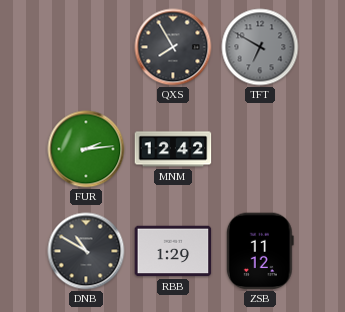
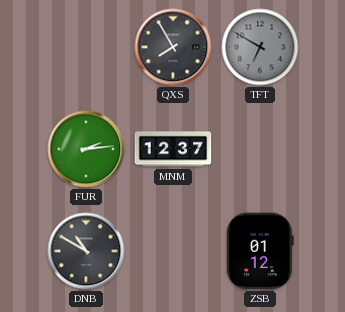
MNM: 12:42 -> 12:37
RBB: 1:29 -> none
ZSB: 11:12 -> 01:12
